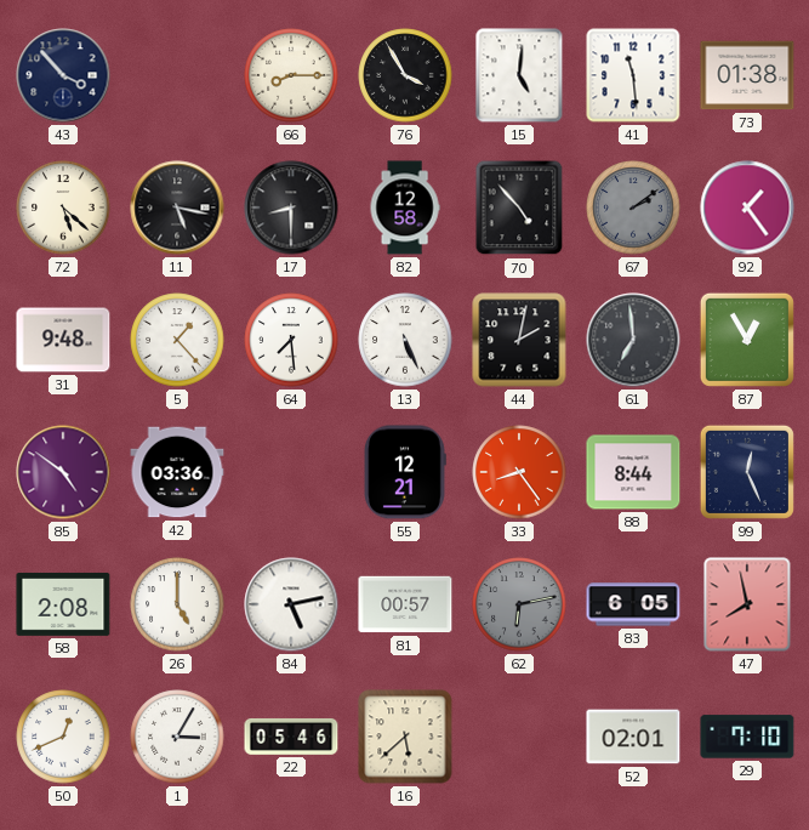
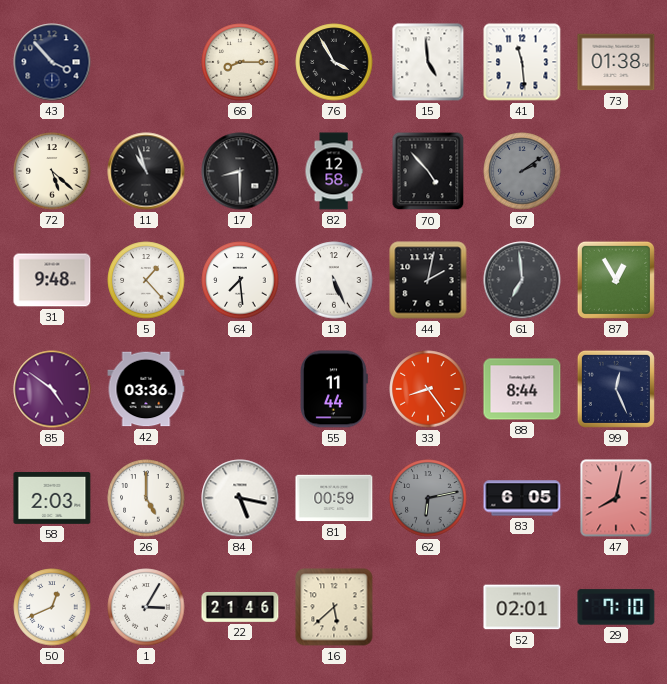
15: 5:01 -> 4:59
11: 5:17 -> 10:57
92: 1:24 -> none
55: 12:21 -> 11:44
58: 2:08 -> 2:03
84: 5:13 -> 5:17
81: 00:57 -> 00:59
47: 7:58 -> 8:02
22: 05:46 -> 21:46
